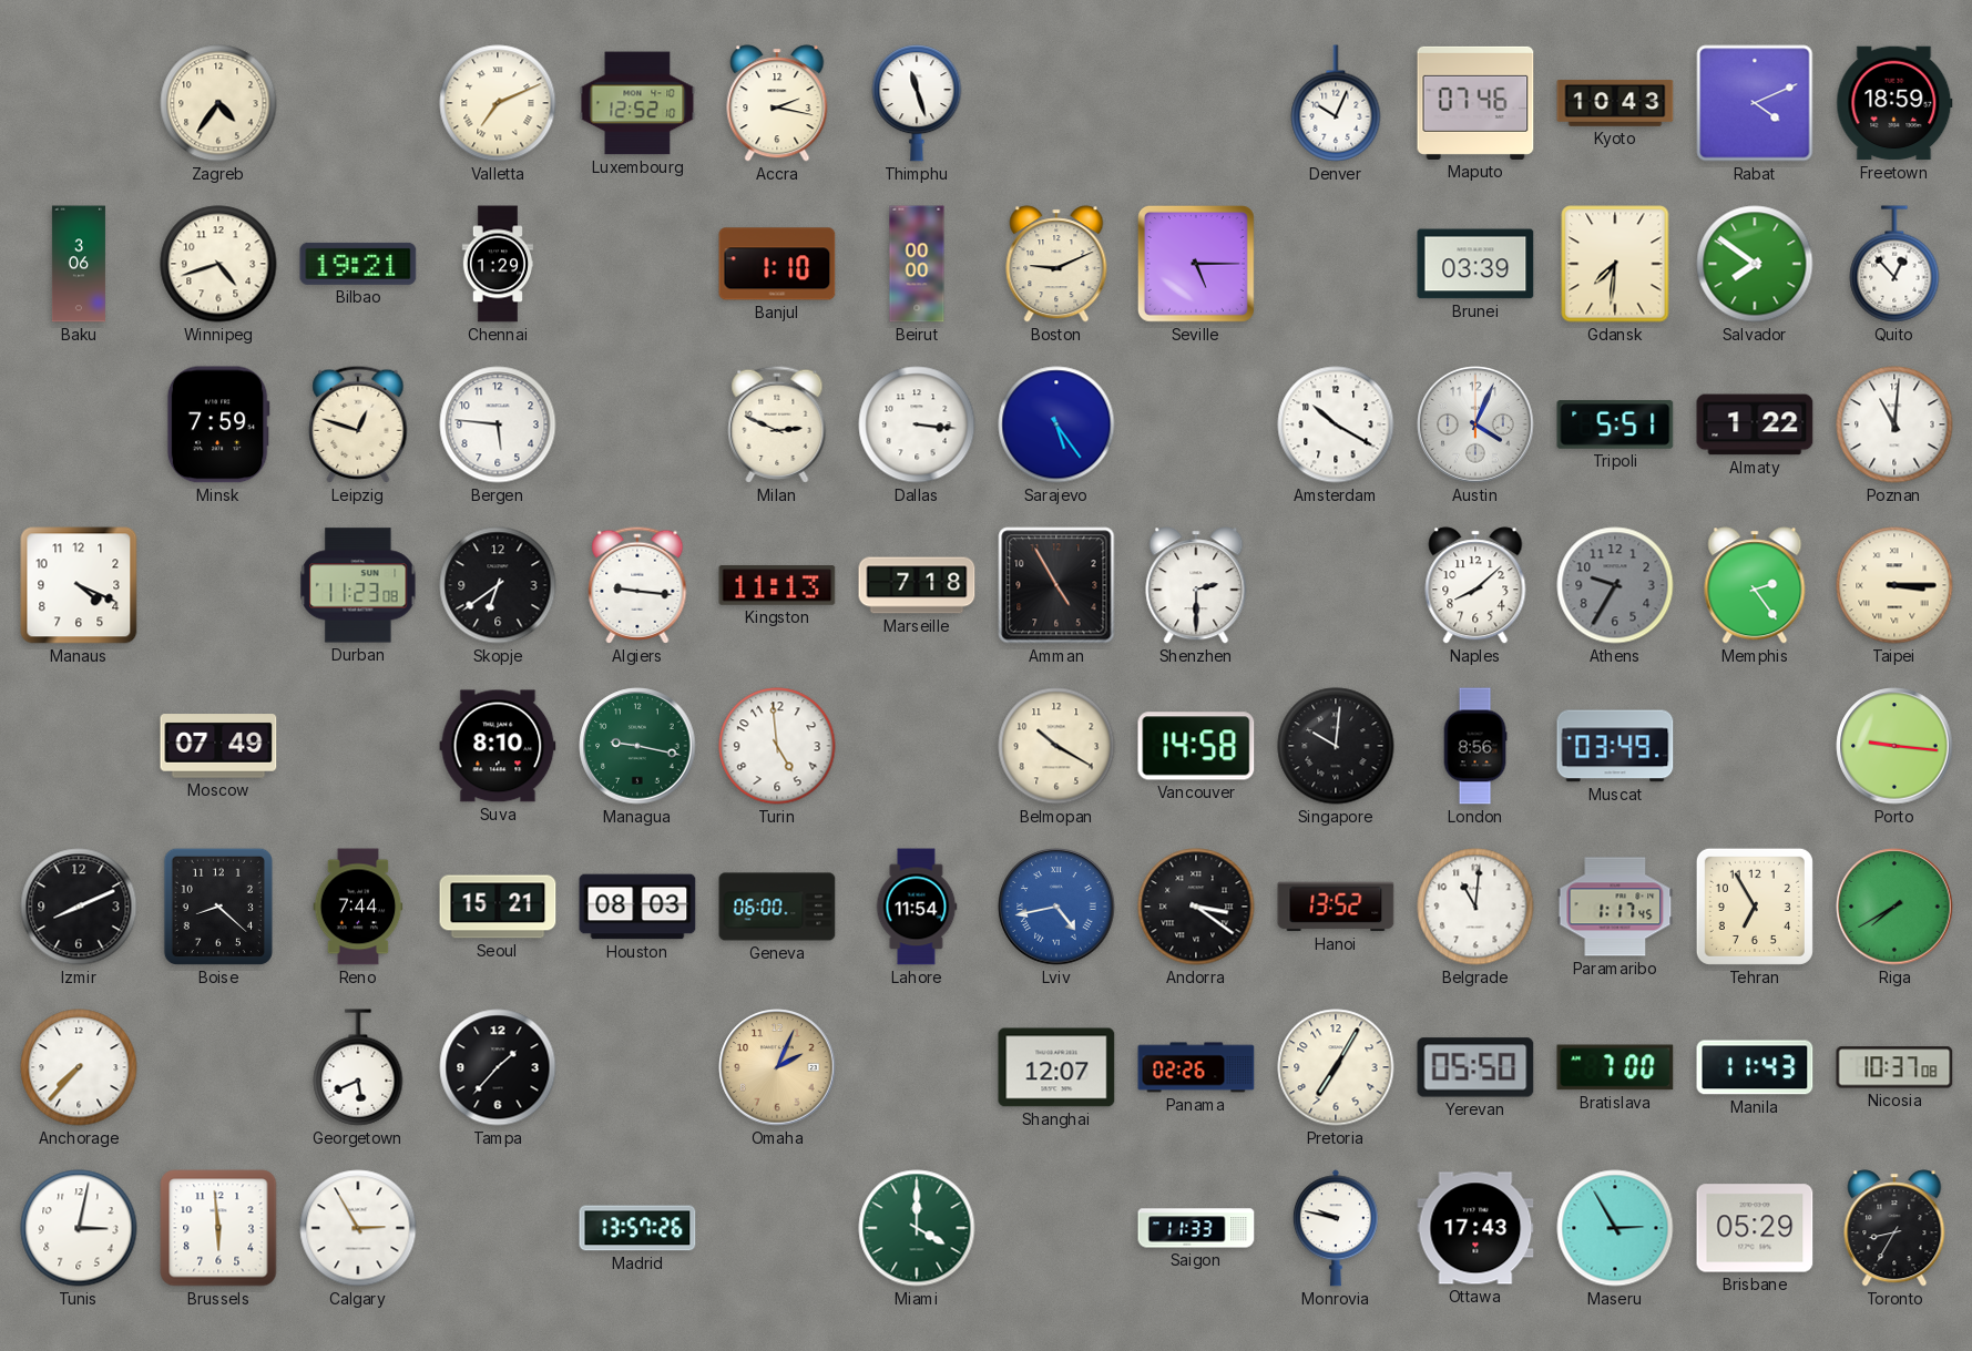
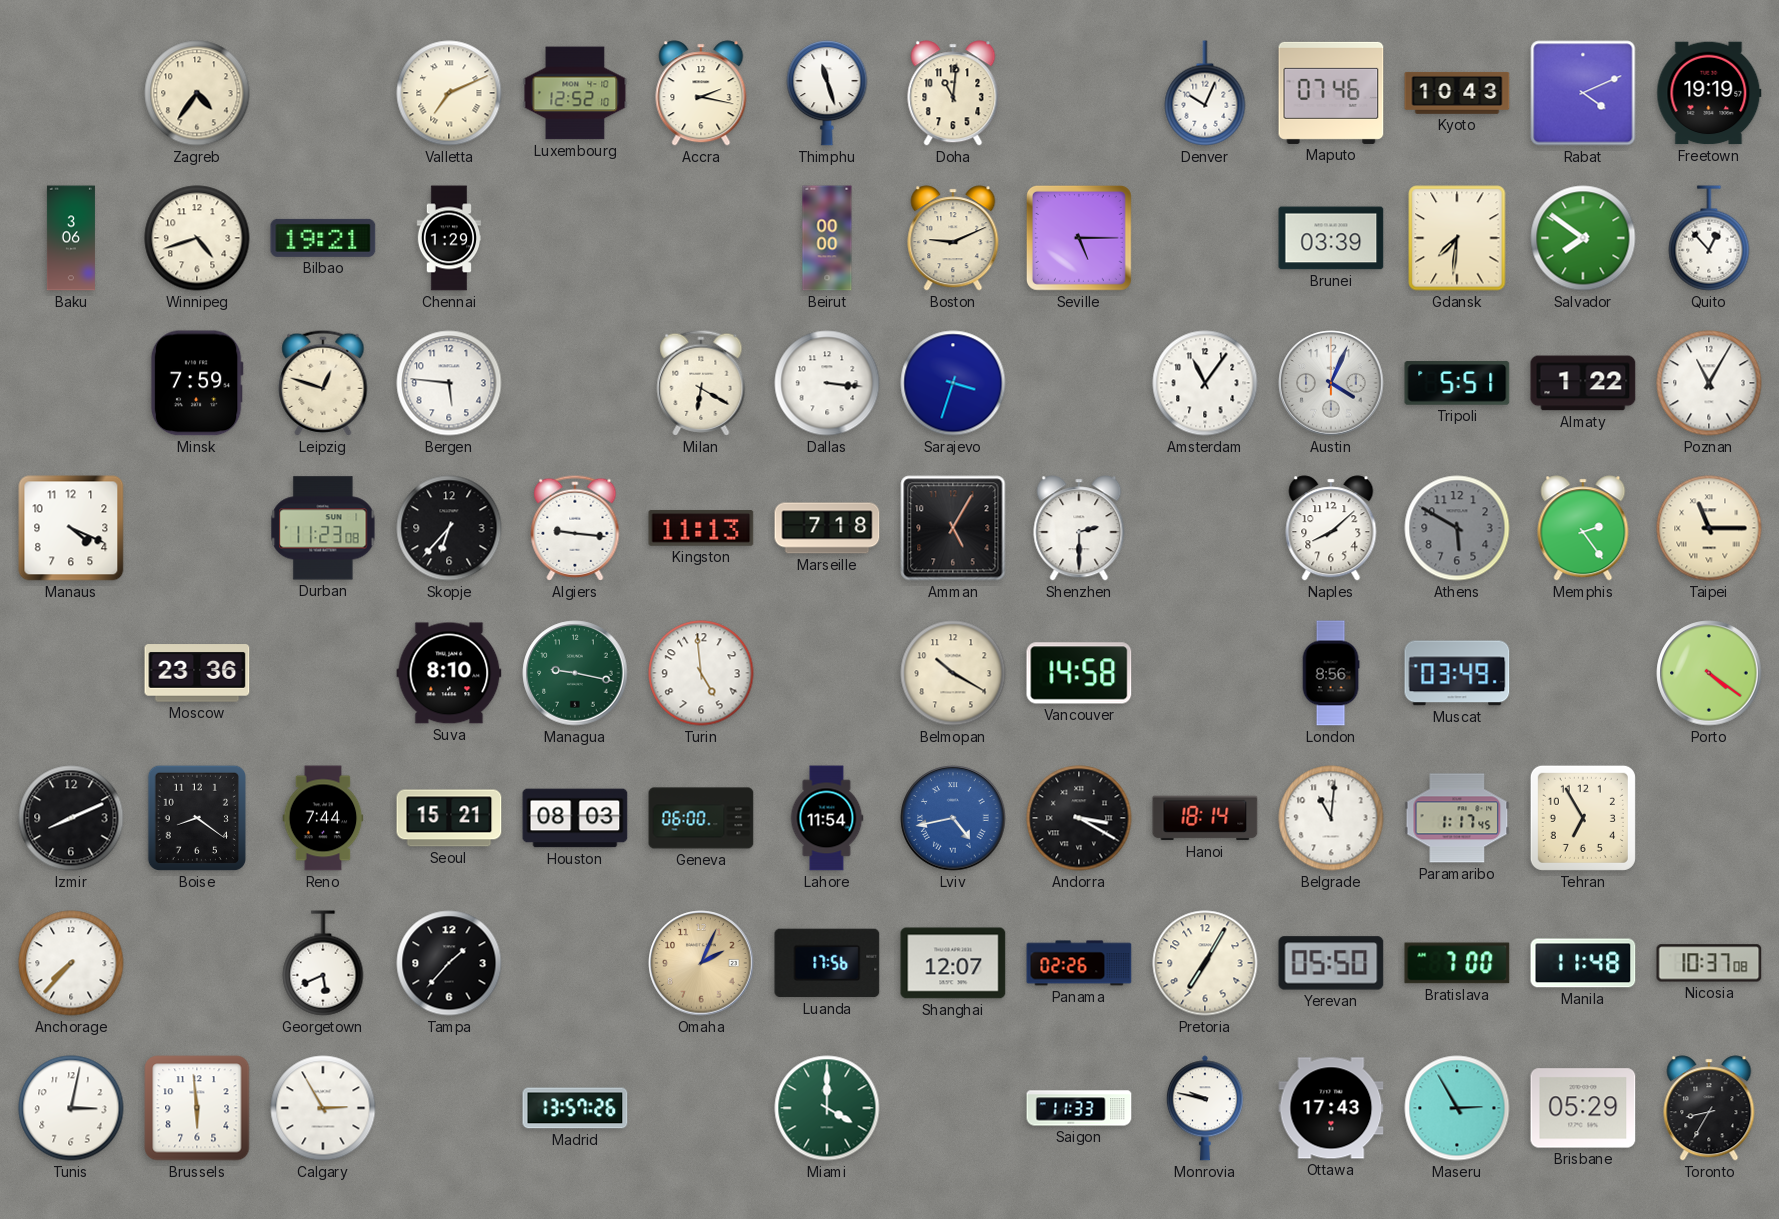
Doha: none -> 11:01
Freetown: 18:59 -> 19:19
Banjul: 1:10 -> none
Milan: 2:49 -> 6:20
Sarajevo: 5:24 -> 3:33
Amsterdam: 10:20 -> 11:06
Poznan: 11:01 -> 11:05
Skopje: 6:39 -> 6:37
Amman: 4:55 -> 5:05
Athens: 9:35 -> 5:50
Taipei: 3:15 -> 11:15
Moscow: 07:49 -> 23:36
Singapore: 10:01 -> none
Porto: 9:16 -> 4:21
Boise: 8:22 -> 8:21
Andorra: 3:21 -> 3:20
Hanoi: 13:52 -> 18:14
Riga: 7:40 -> none
Luanda: none -> 17:56
Manila: 11:43 -> 11:48
